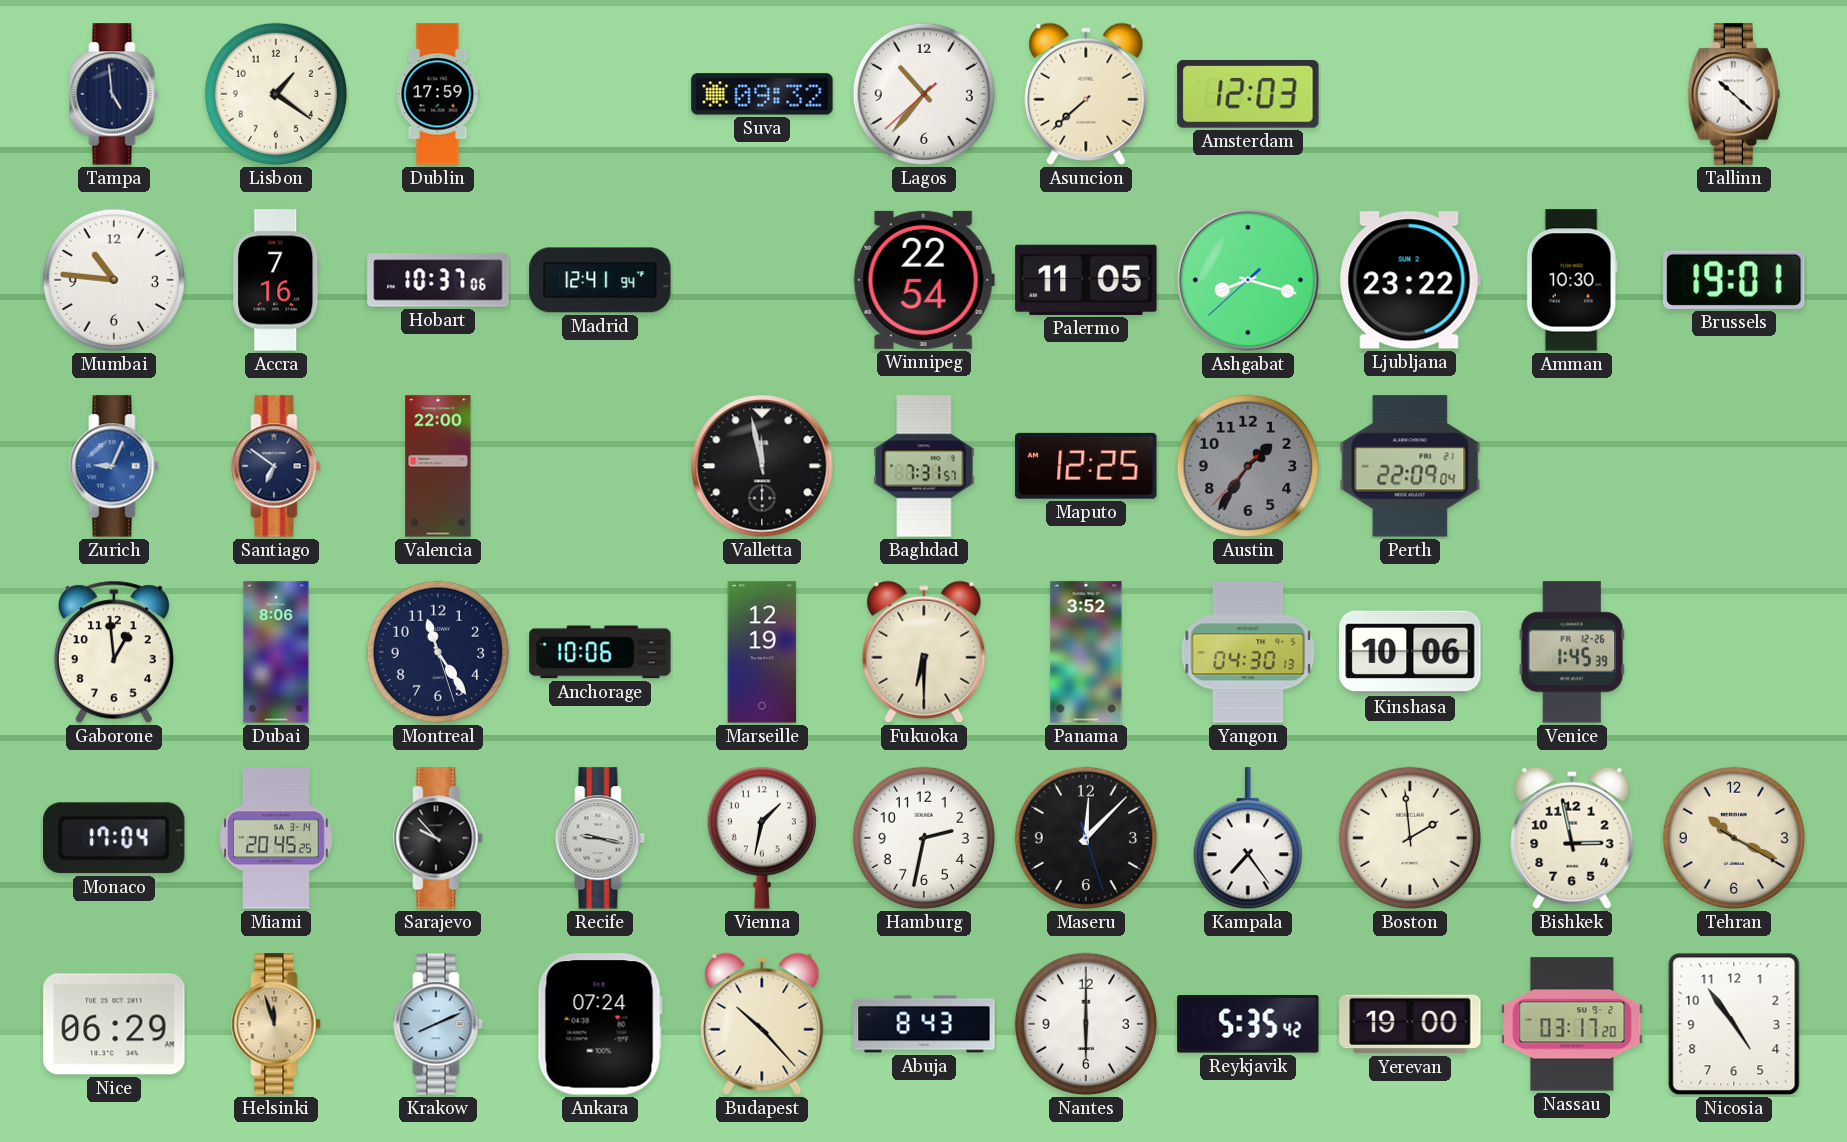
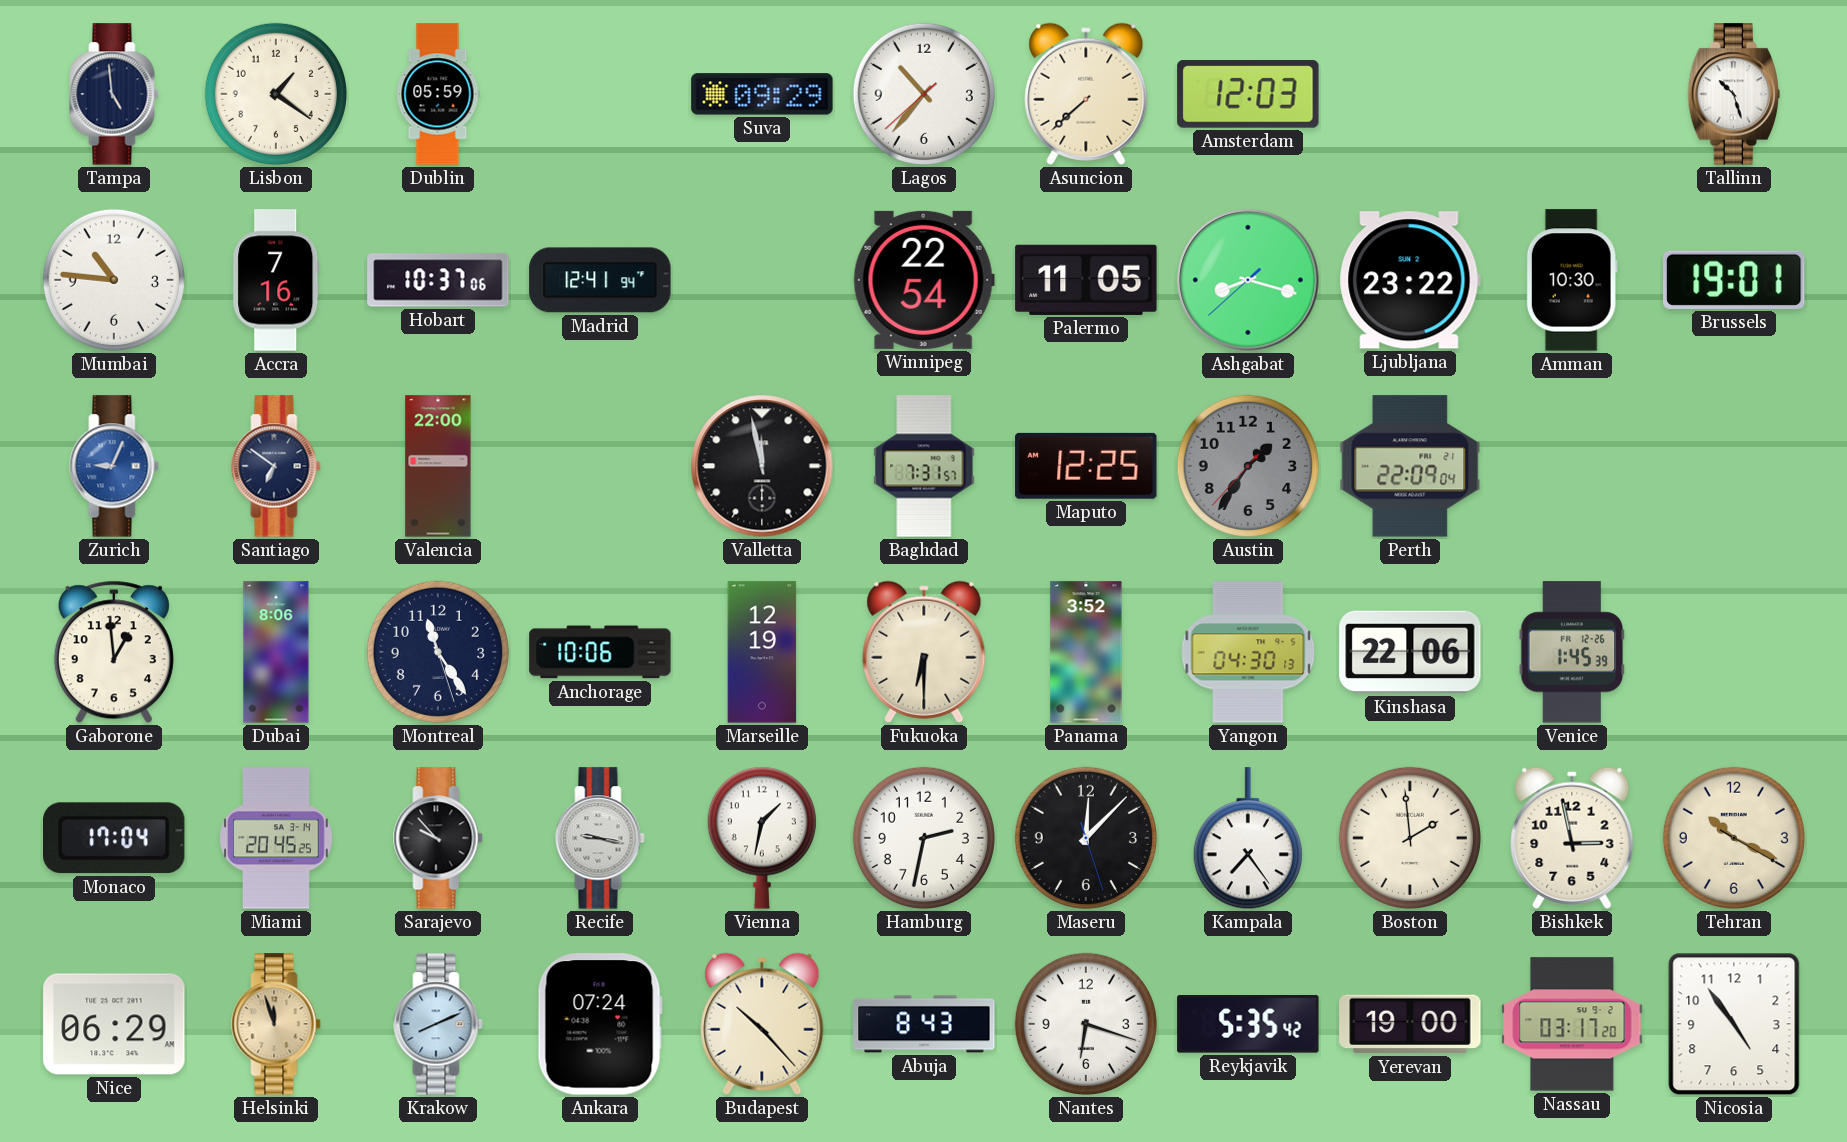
Dublin: 17:59 -> 05:59
Suva: 09:32 -> 09:29
Tallinn: 10:22 -> 10:27
Kinshasa: 10:06 -> 22:06
Nantes: 6:00 -> 6:18
